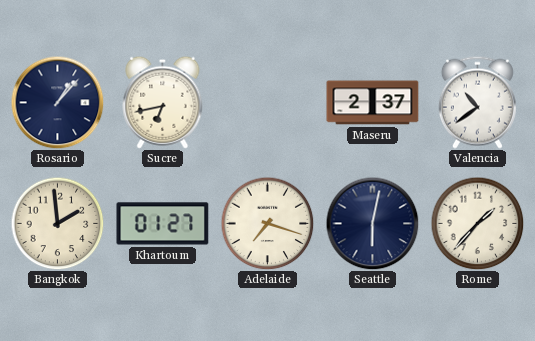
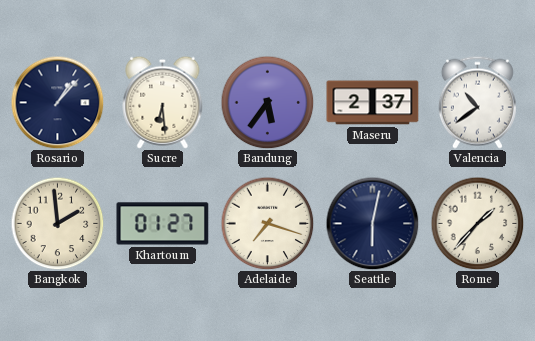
Sucre: 6:43 -> 6:29
Bandung: none -> 5:36
